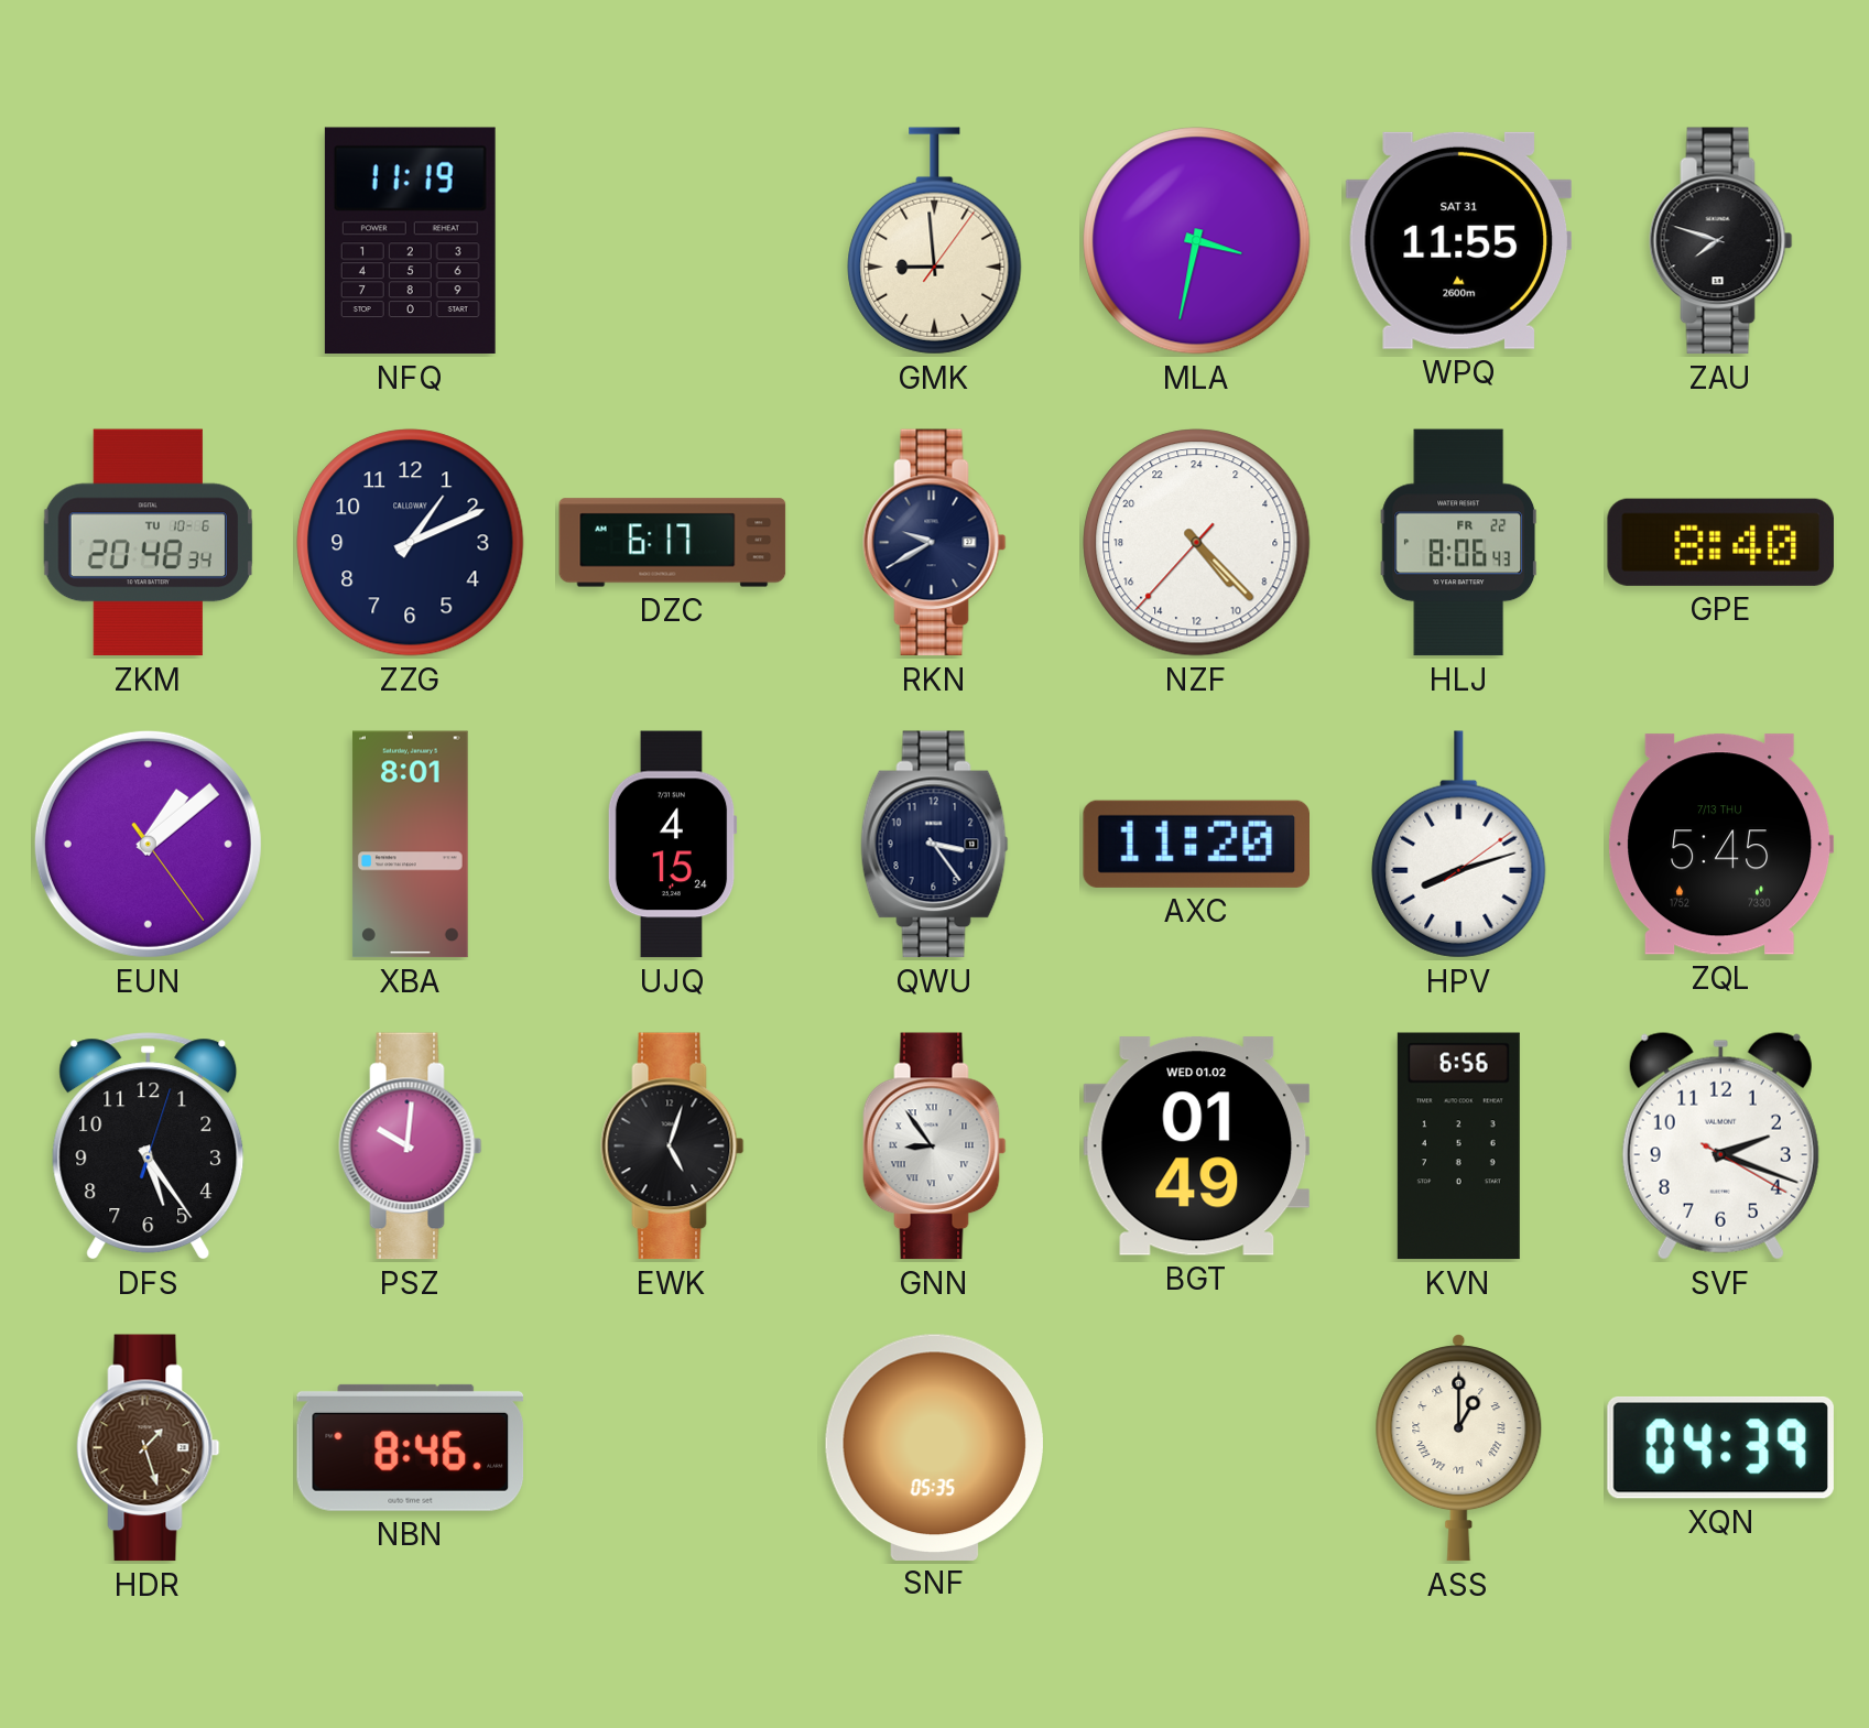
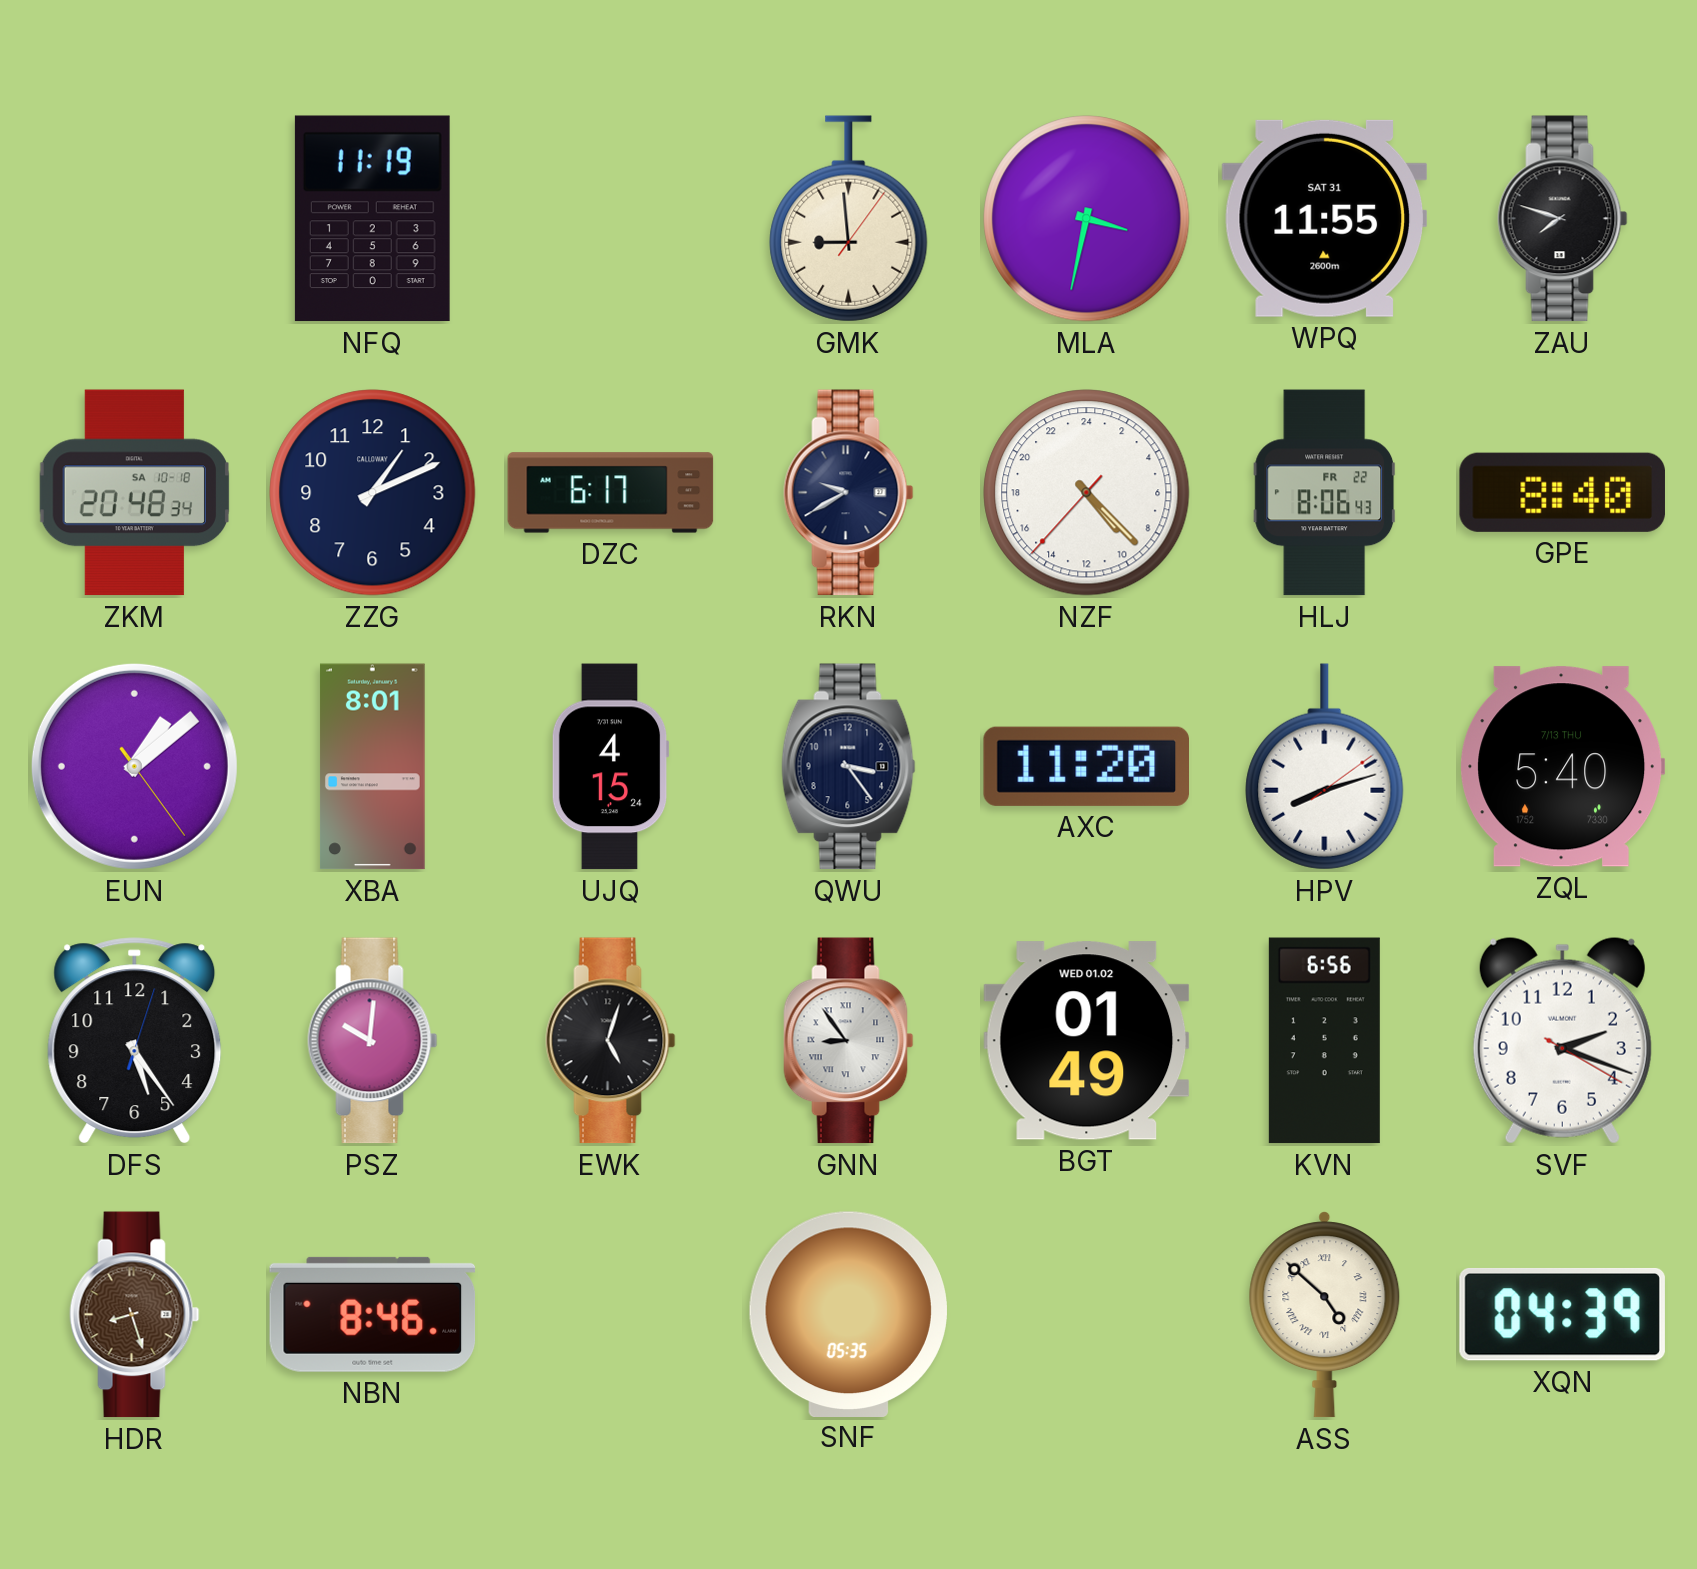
ZKM date: TU 10-6 -> SA 10-18
ZQL: 5:45 -> 5:40
HDR: 1:27 -> 8:27
ASS: 1:00 -> 4:52
